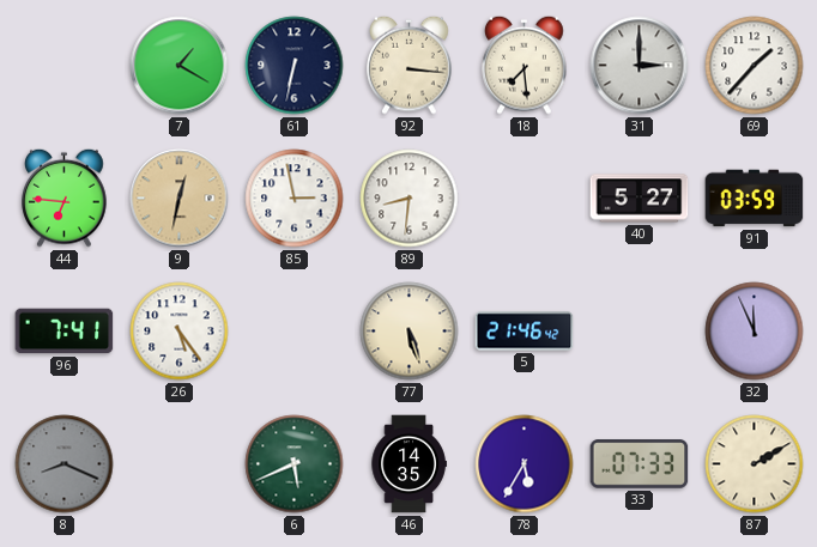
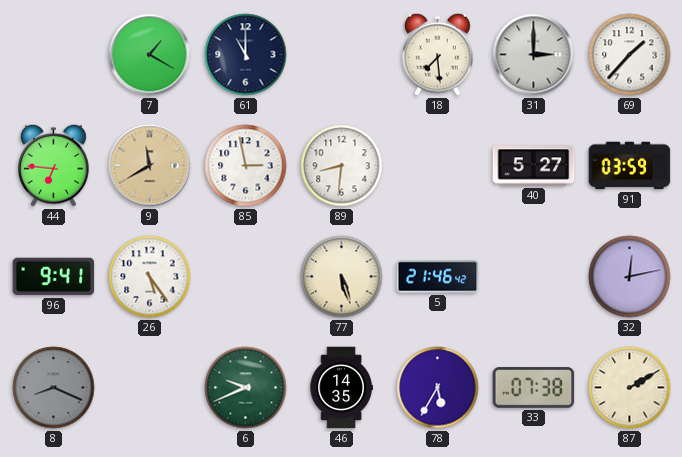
61: 6:32 -> 11:00
92: 3:16 -> none
9: 12:32 -> 11:40
96: 7:41 -> 9:41
32: 11:56 -> 12:13
6: 5:41 -> 9:41
33: 07:33 -> 07:38
